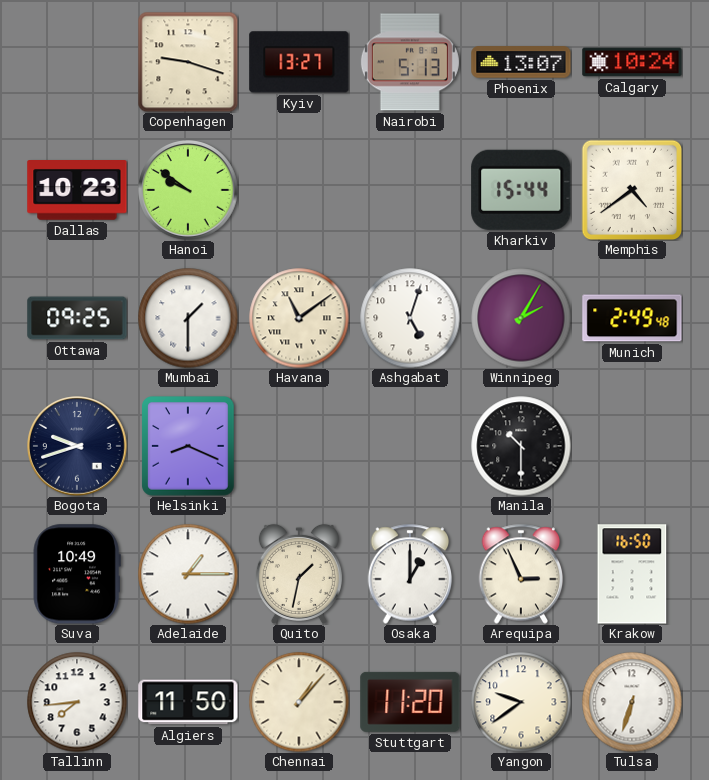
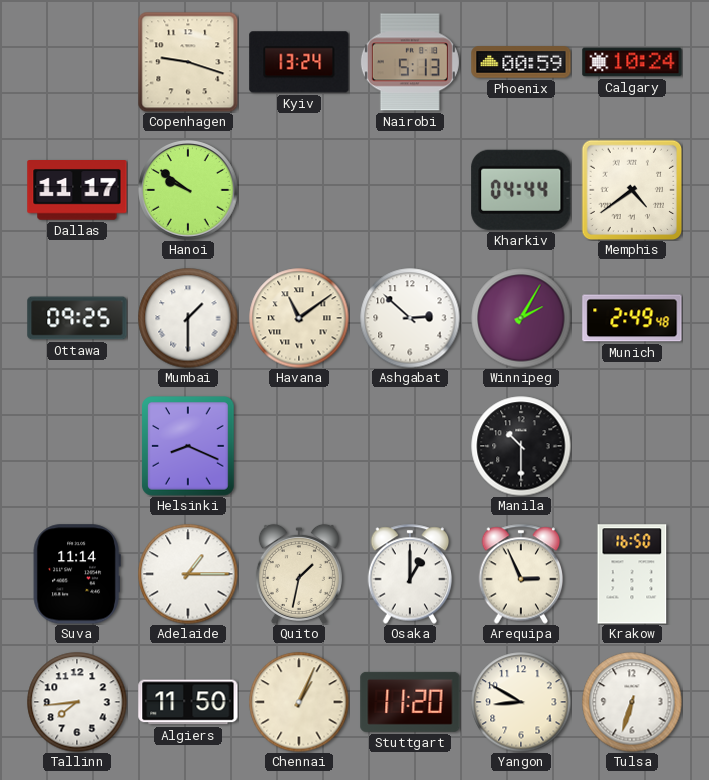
Kyiv: 13:27 -> 13:24
Phoenix: 13:07 -> 00:59
Dallas: 10:23 -> 11:17
Kharkiv: 15:44 -> 04:44
Ashgabat: 5:03 -> 2:52
Bogota: 9:42 -> none
Suva: 10:49 -> 11:14
Chennai: 1:07 -> 1:04
Yangon: 9:39 -> 8:50
